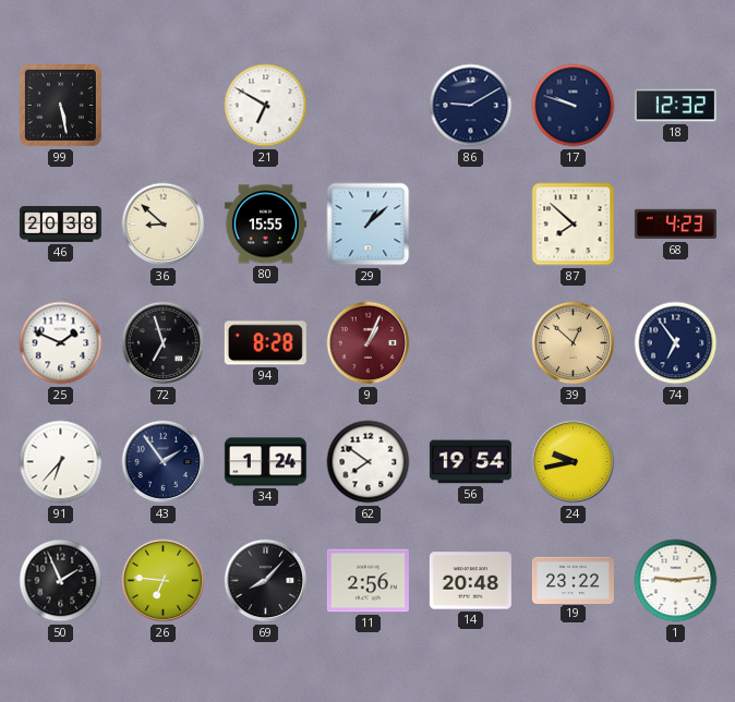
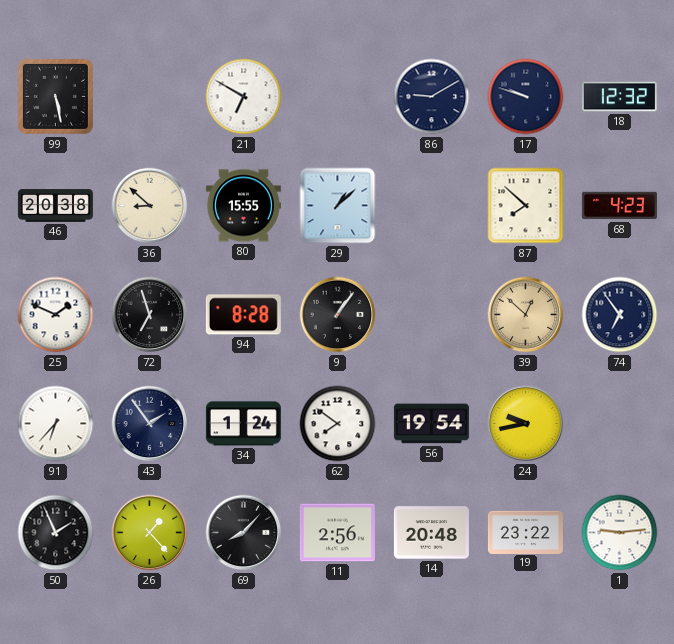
9: 1:04 -> 1:06
9 dial: burgundy -> black
26: 6:46 -> 1:23
